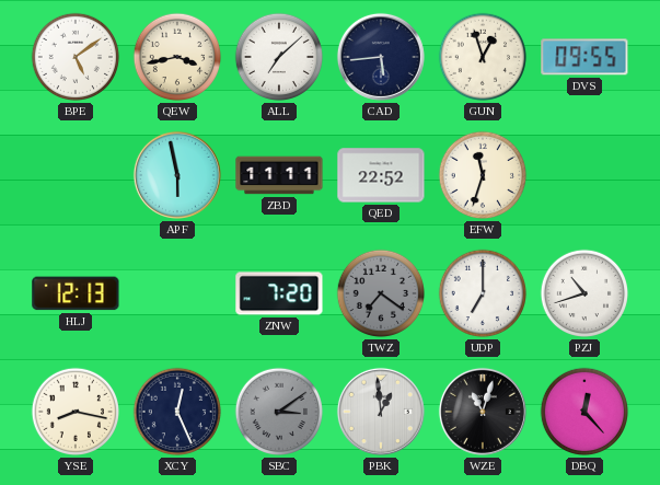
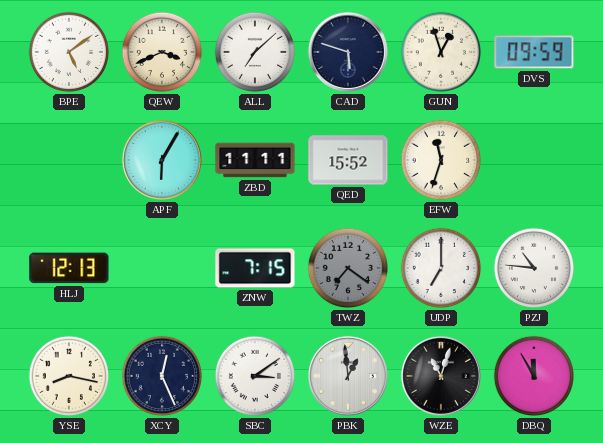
QEW: 3:43 -> 3:41
CAD: 5:44 -> 5:48
DVS: 09:55 -> 09:59
APF: 5:58 -> 6:05
QED: 22:52 -> 15:52
ZNW: 7:20 -> 7:15
PZJ: 10:42 -> 10:46
SBC dial: grey -> white
DBQ: 12:23 -> 11:55
